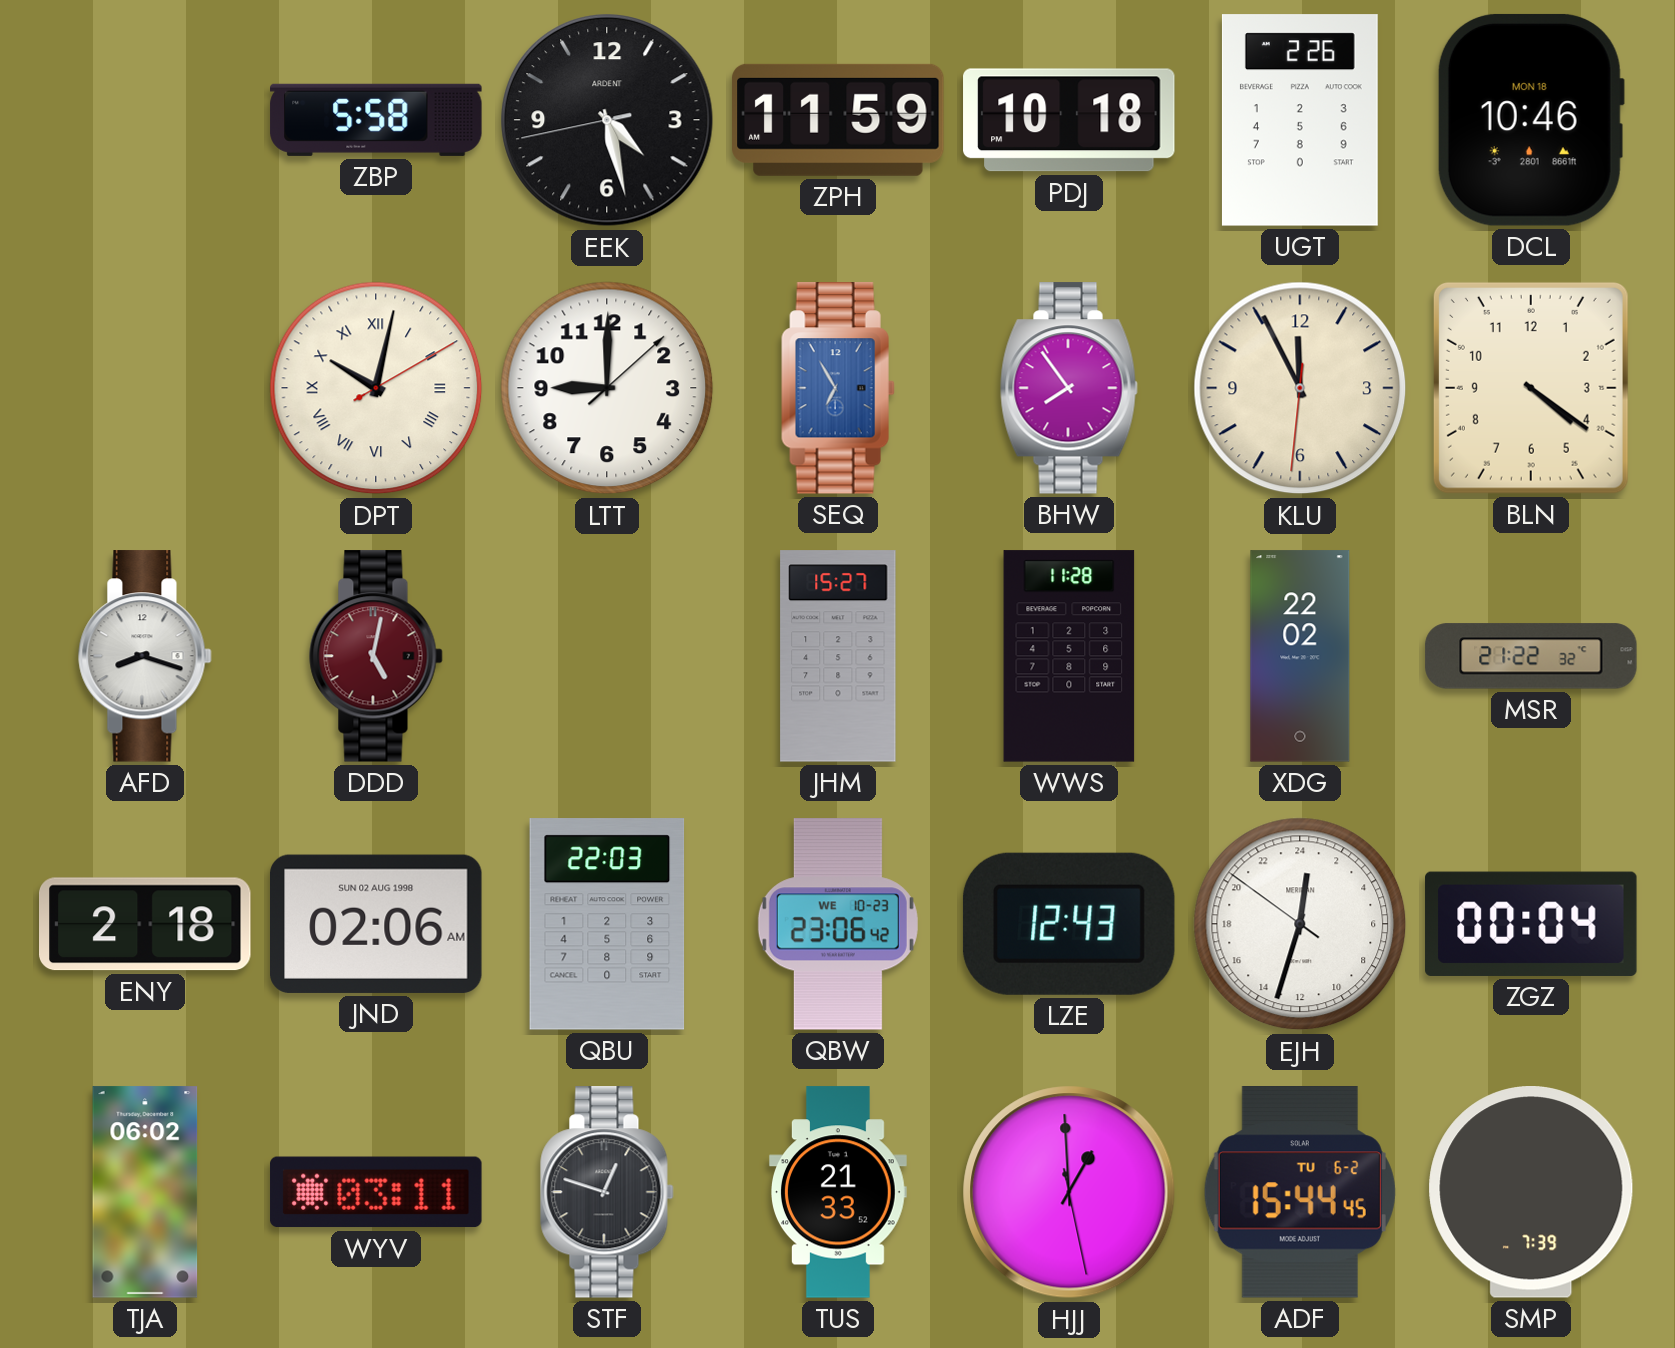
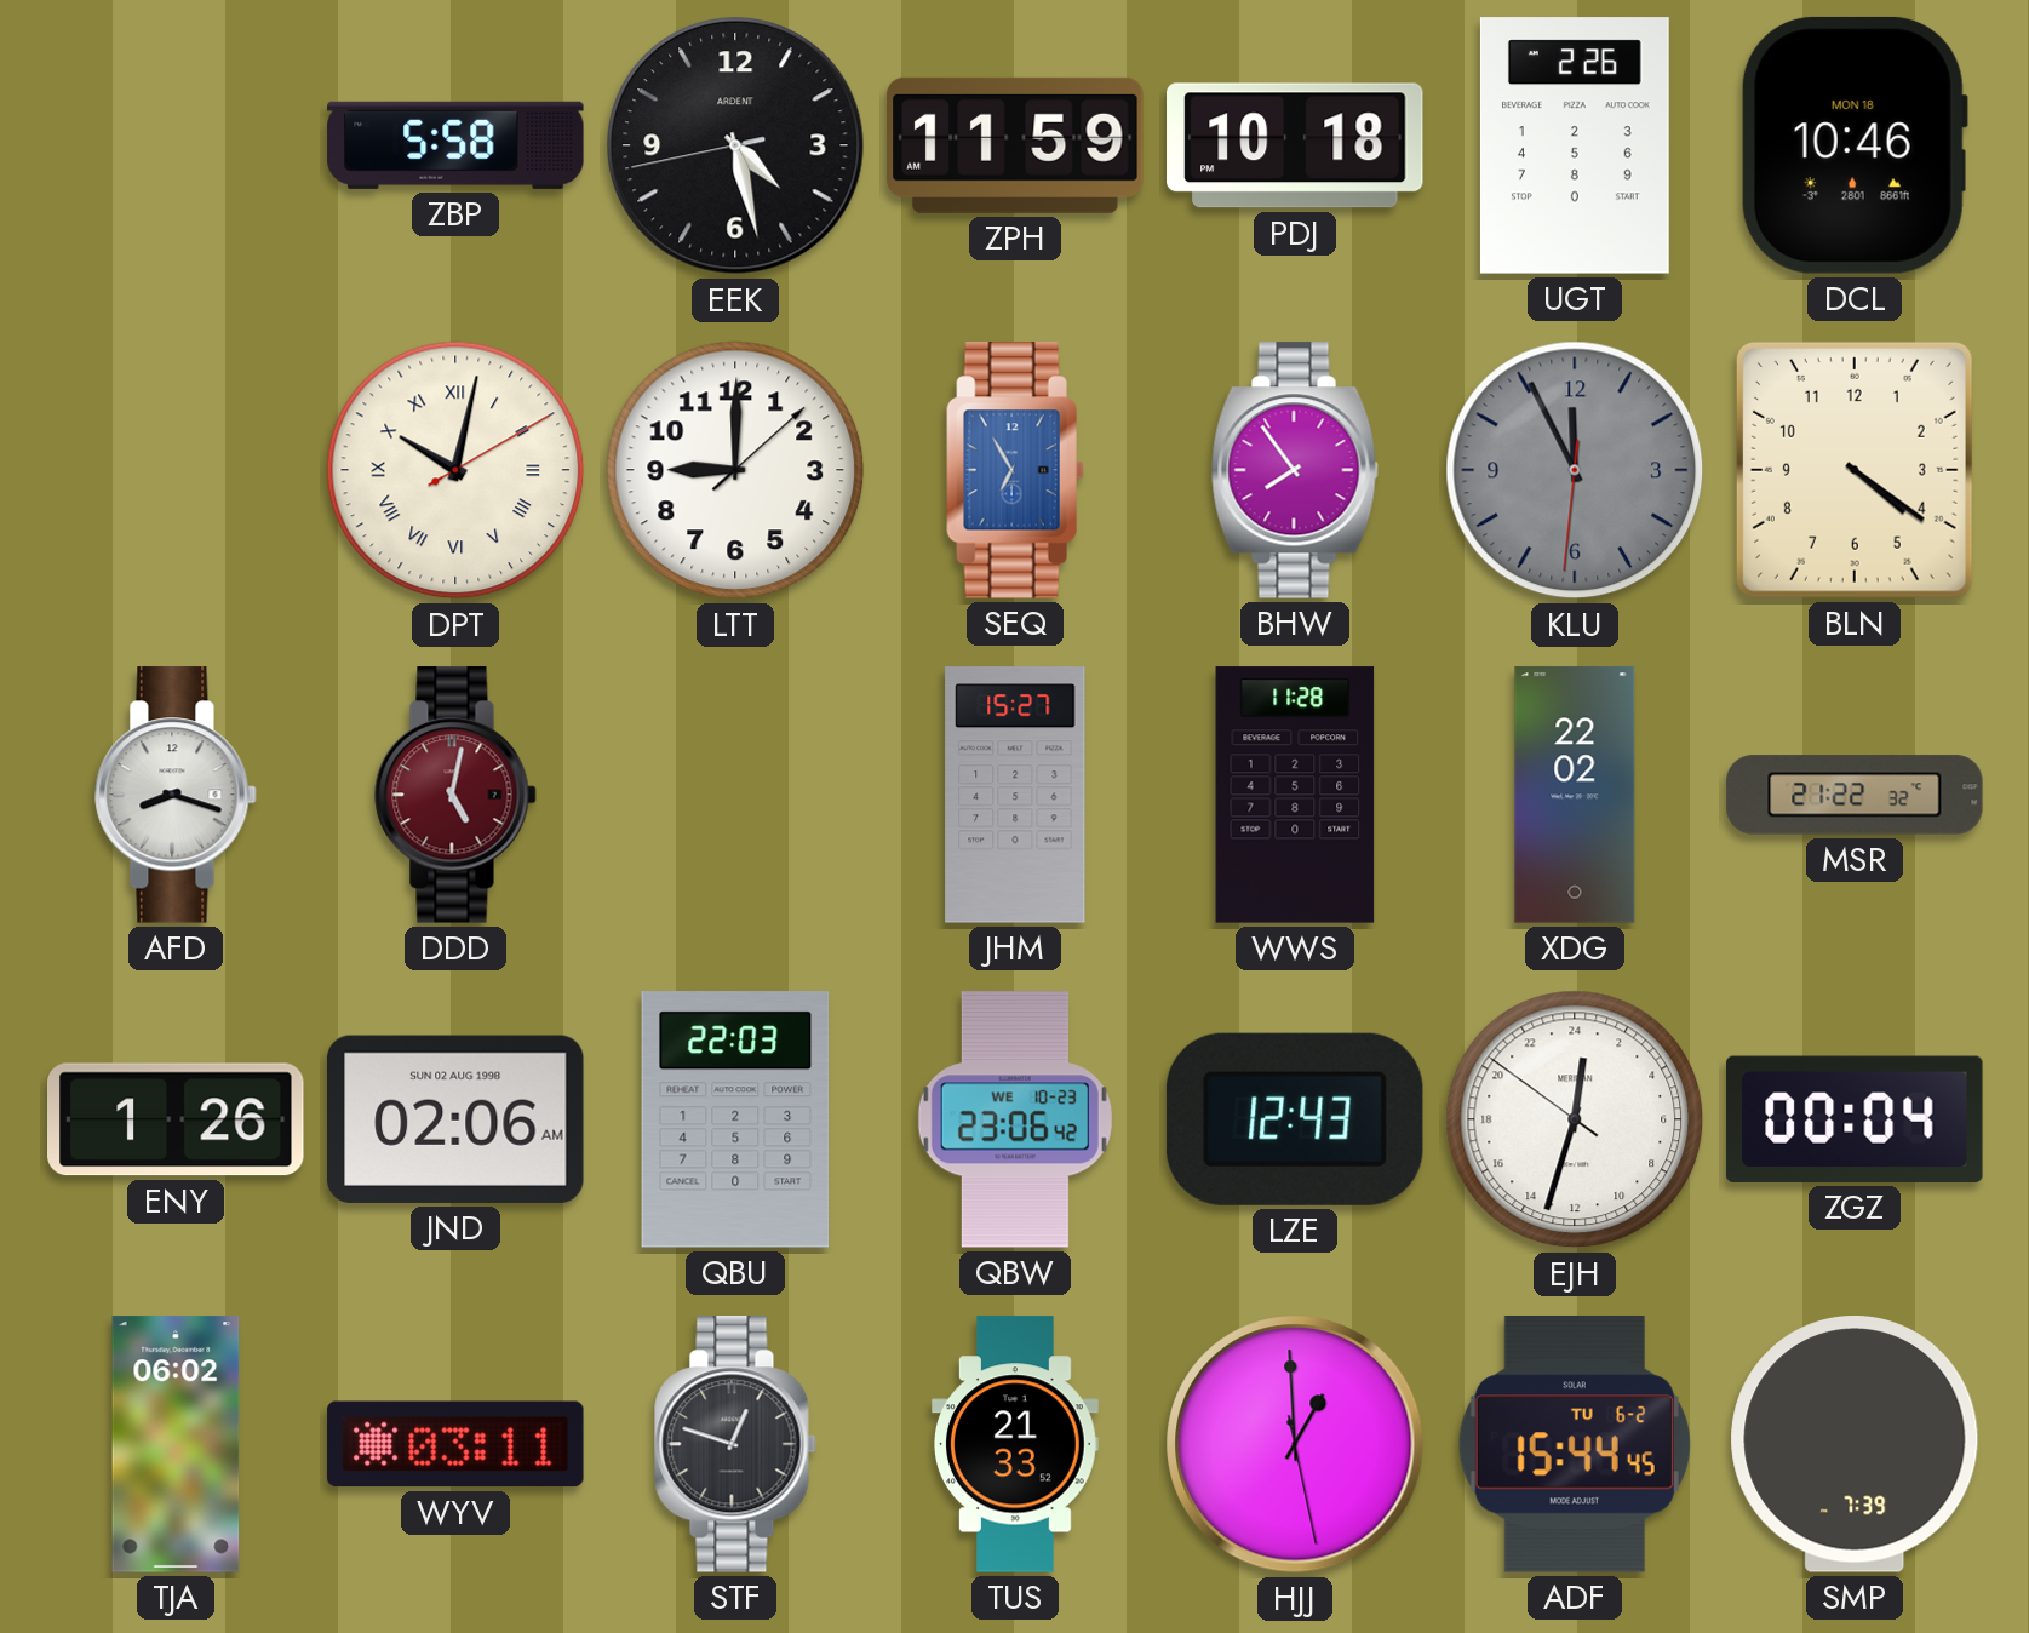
KLU dial: cream -> grey
ENY: 2:18 -> 1:26
